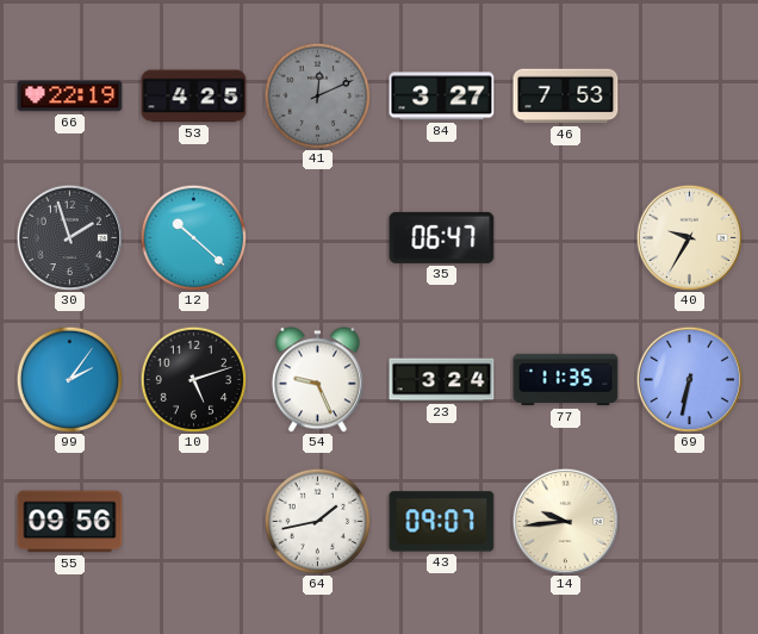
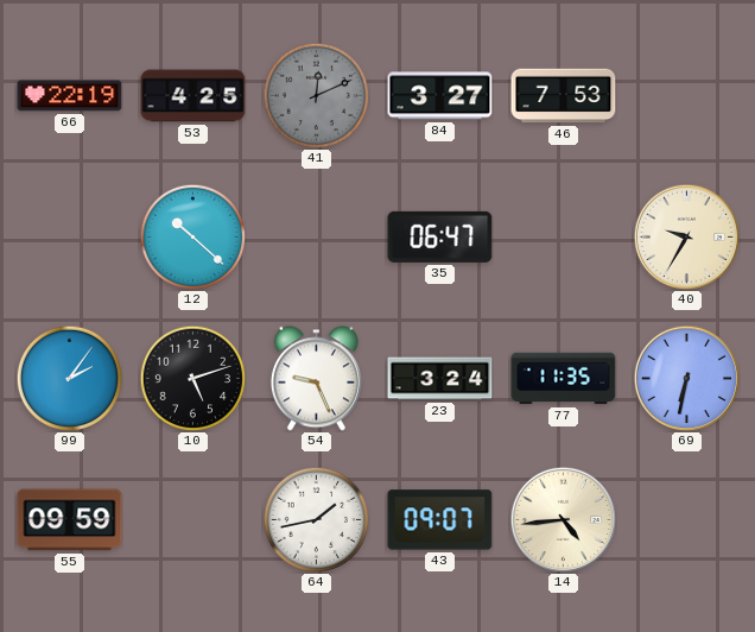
30: 1:57 -> none
55: 09:56 -> 09:59
14: 9:44 -> 4:44
